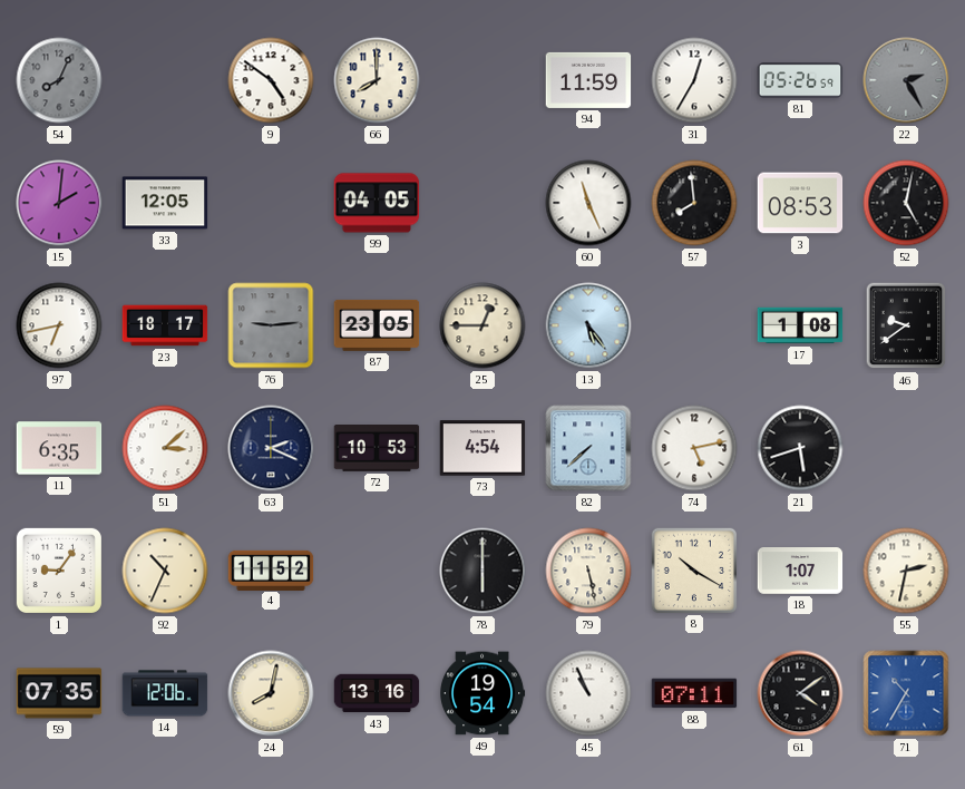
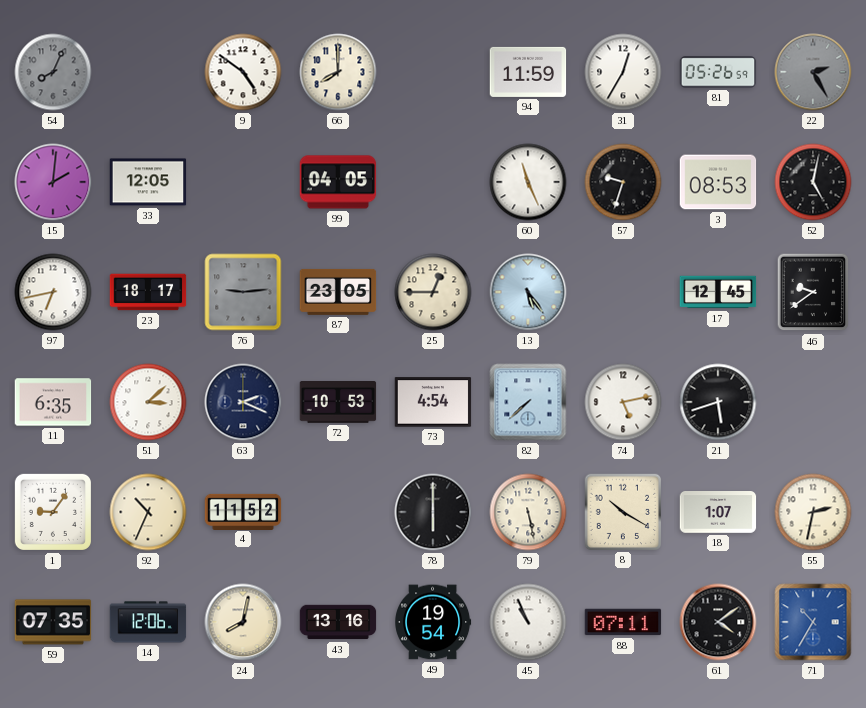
57: 7:59 -> 9:33
17: 1:08 -> 12:45
